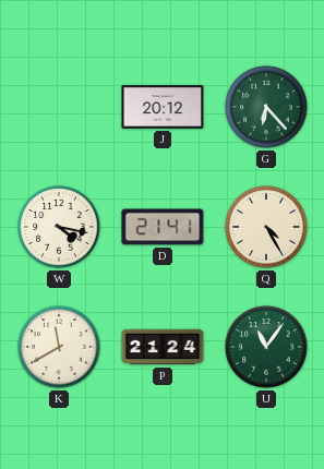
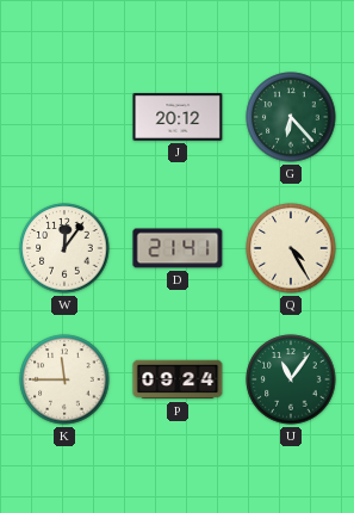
W: 4:17 -> 12:06
K: 11:40 -> 11:45
P: 21:24 -> 09:24
